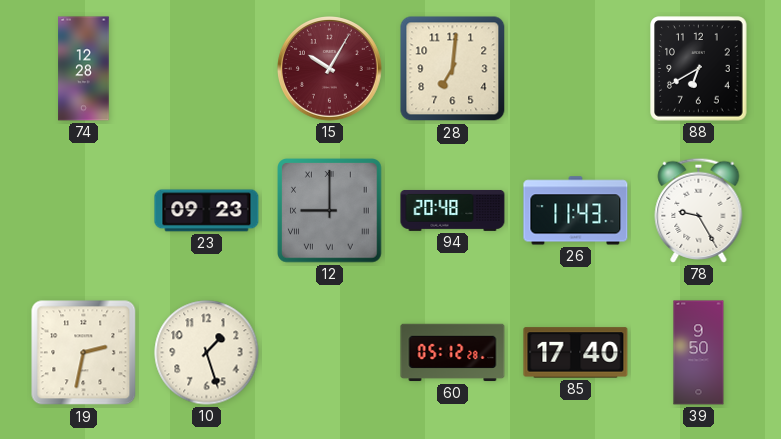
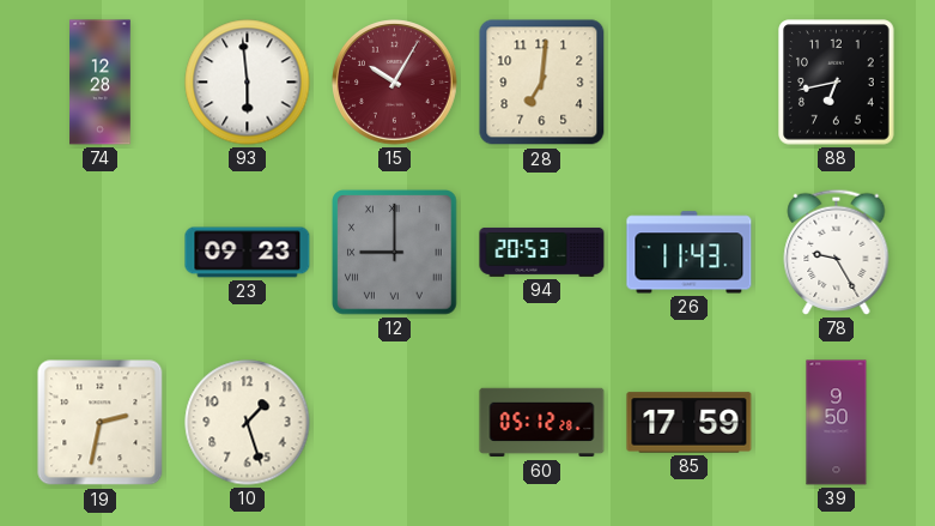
93: none -> 5:59
88: 6:40 -> 6:43
94: 20:48 -> 20:53
85: 17:40 -> 17:59
